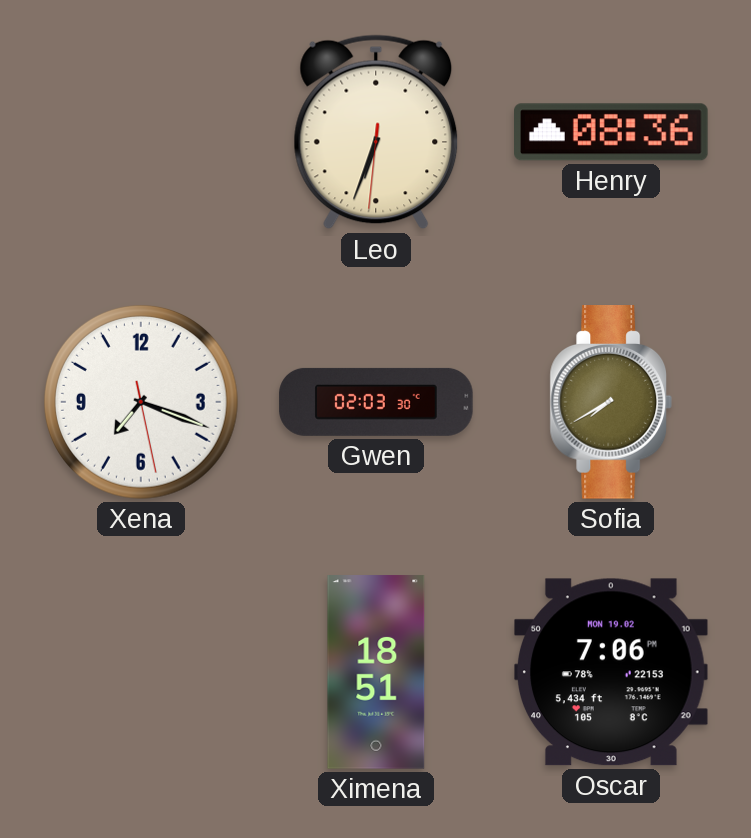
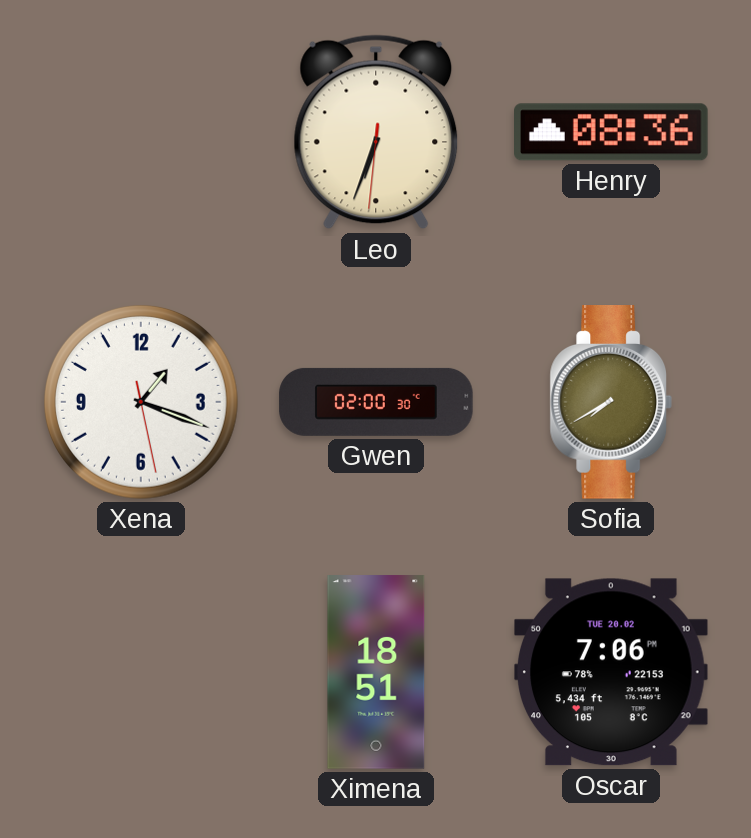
Xena: 7:18 -> 1:18
Gwen: 02:03 -> 02:00
Oscar date: MON 19.02 -> TUE 20.02
